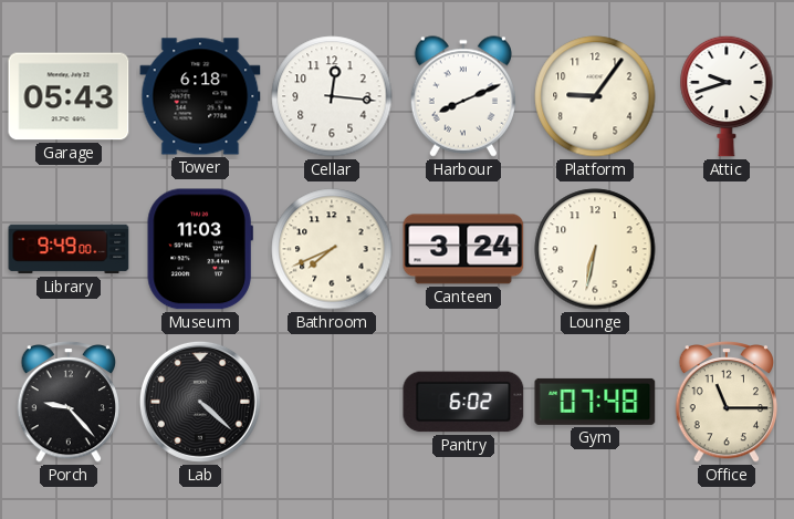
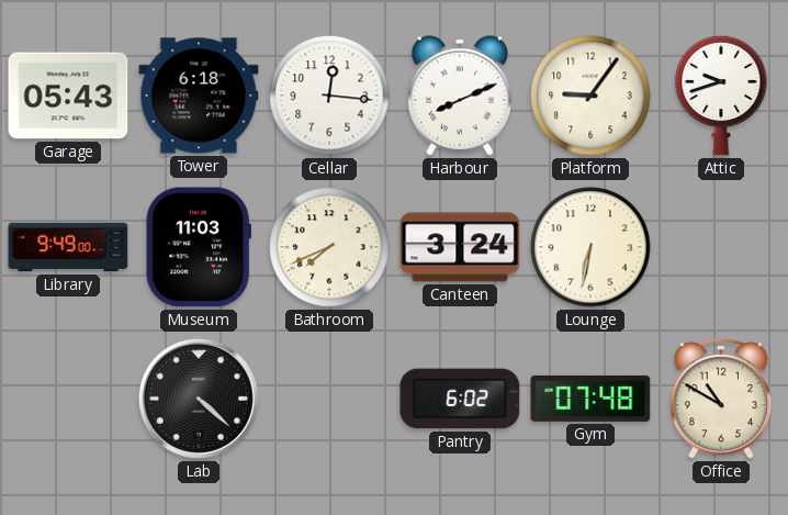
Porch: 9:23 -> none
Office: 11:15 -> 10:50
